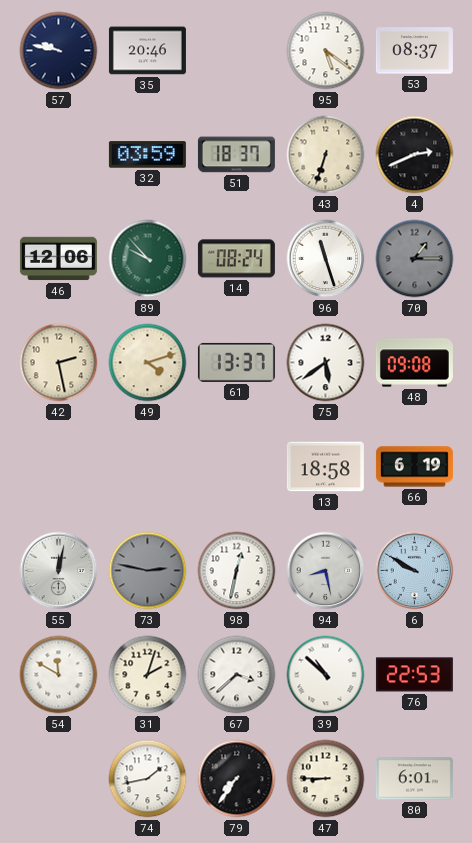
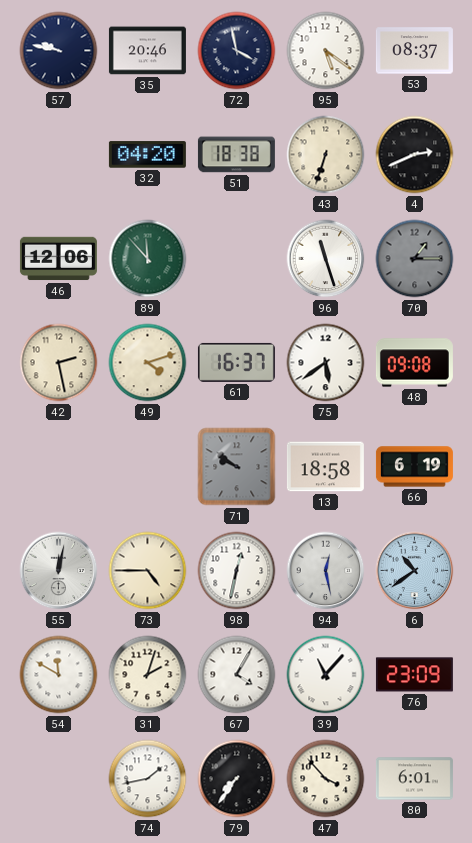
72: none -> 3:58
32: 03:59 -> 04:20
51: 18:37 -> 18:38
89: 9:53 -> 11:53
14: 08:24 -> none
61: 13:37 -> 16:37
71: none -> 9:51
73: 2:47 -> 4:45
73 dial: grey -> cream
94: 8:28 -> 12:28
6: 9:50 -> 10:39
67: 3:38 -> 4:05
39: 10:52 -> 11:07
76: 22:53 -> 23:09
47: 8:45 -> 3:53
